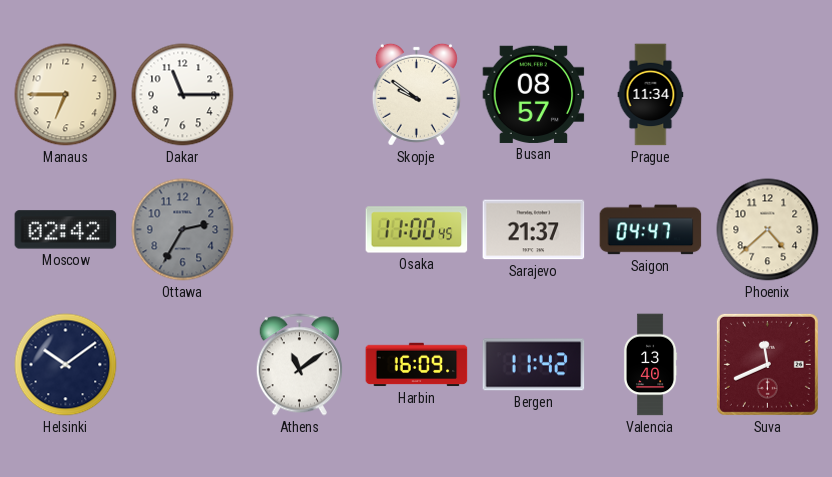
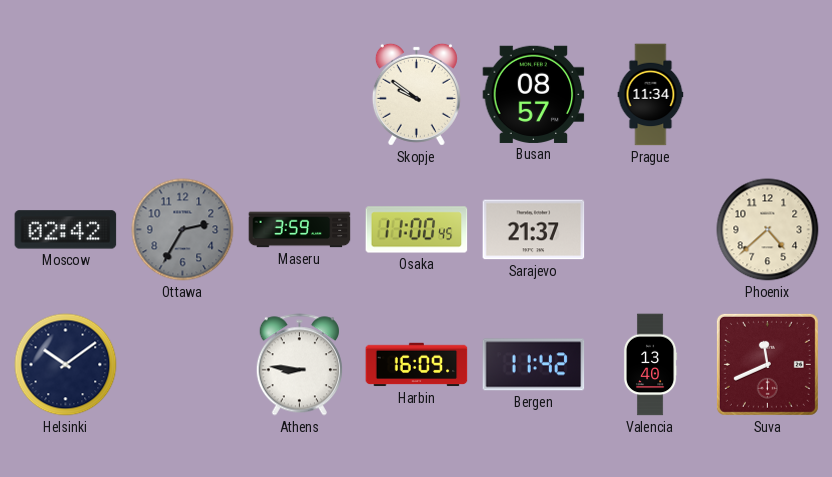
Manaus: 6:45 -> none
Dakar: 11:15 -> none
Maseru: none -> 3:59
Saigon: 04:47 -> none
Athens: 11:09 -> 8:46
